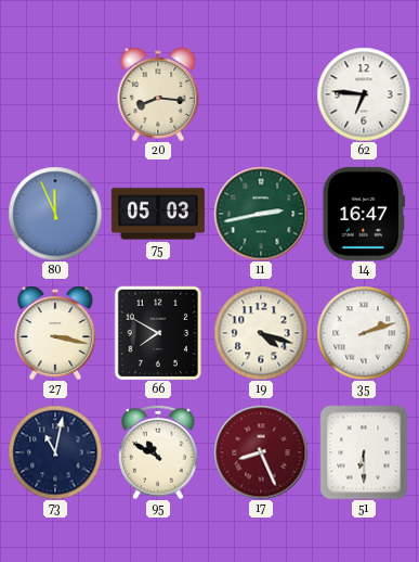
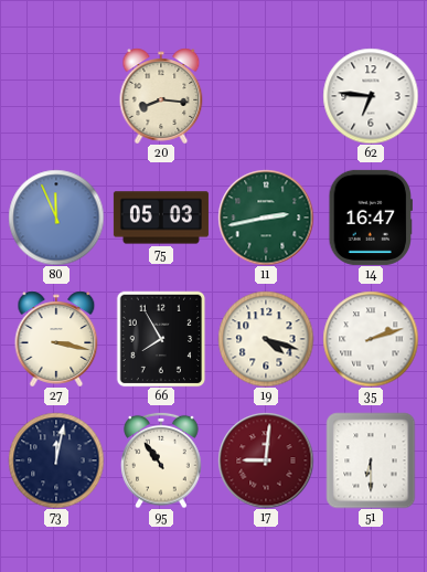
66: 7:50 -> 7:55
73: 11:02 -> 12:02
95: 10:50 -> 10:54
17: 8:26 -> 9:01
